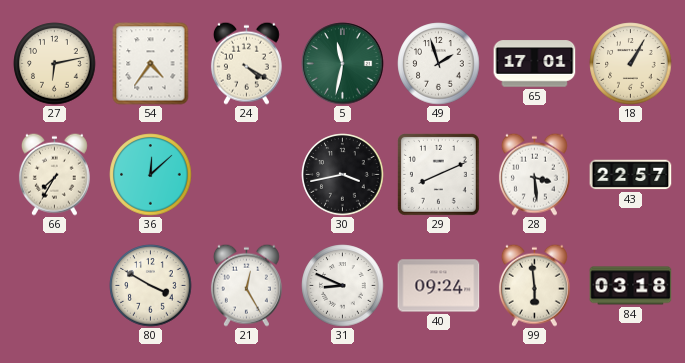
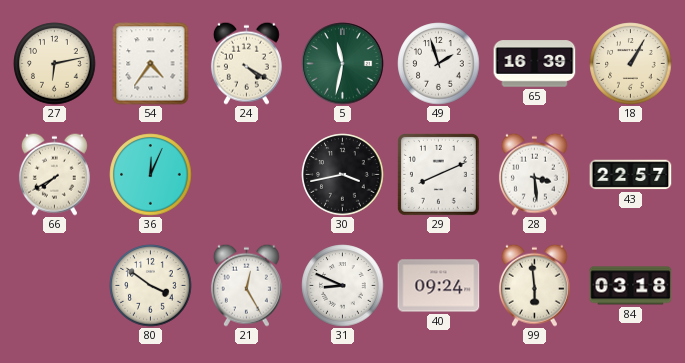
65: 17:01 -> 16:39
66: 7:35 -> 7:40
36: 12:08 -> 12:04
80: 3:50 -> 3:51
